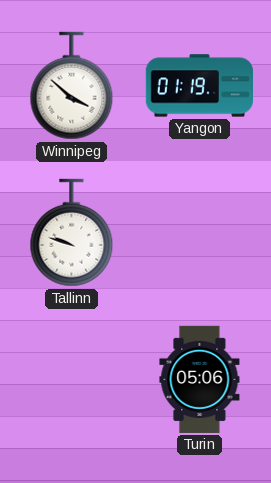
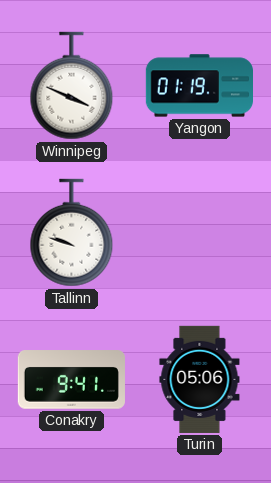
Winnipeg: 3:52 -> 3:49
Conakry: none -> 9:41
